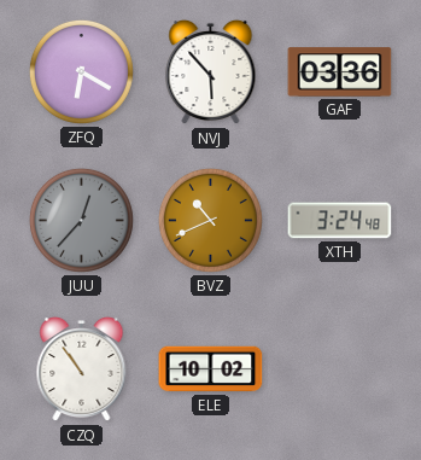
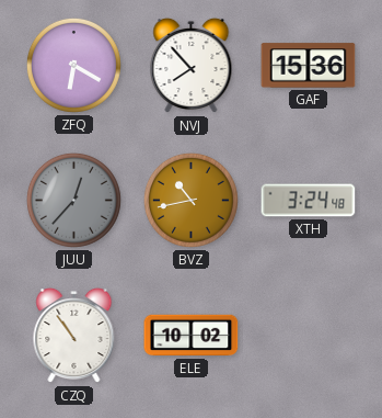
NVJ: 5:53 -> 7:53
GAF: 03:36 -> 15:36
BVZ: 10:41 -> 10:43
